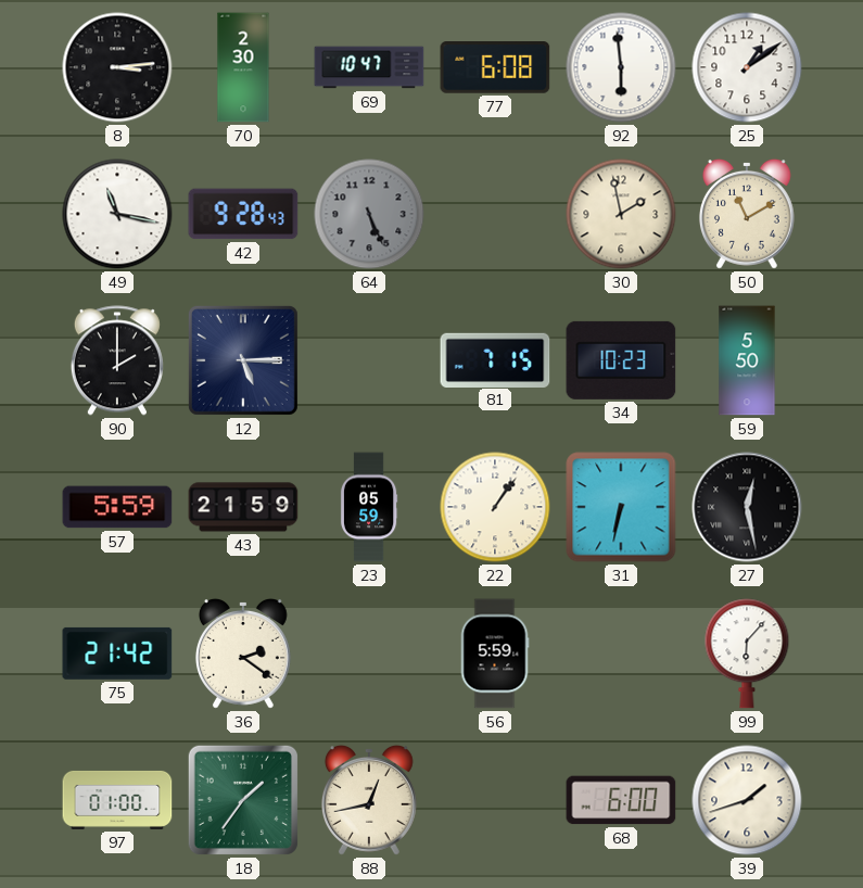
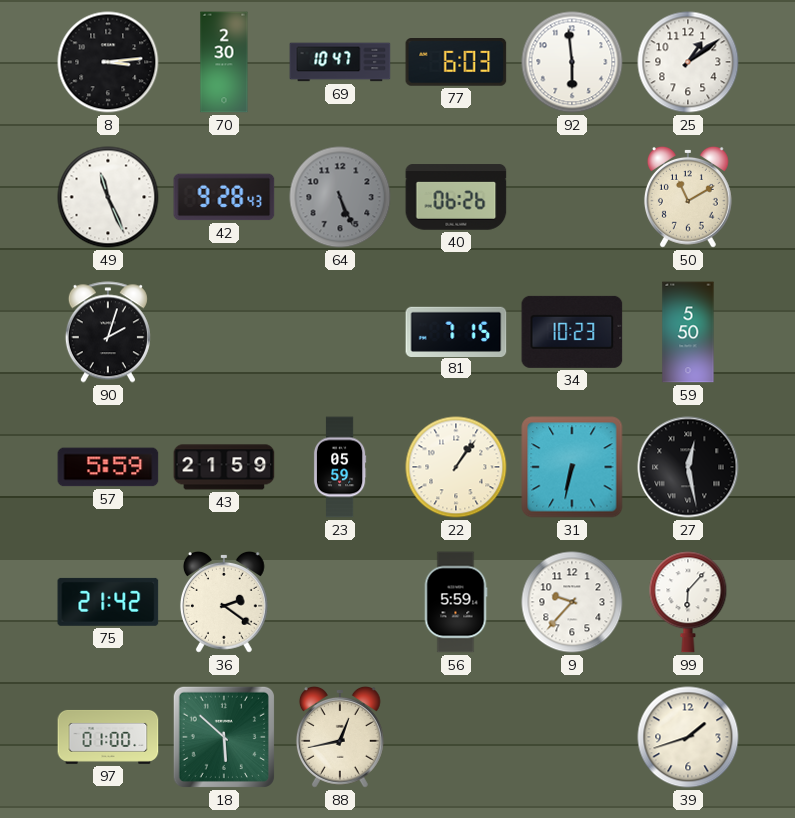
77: 6:08 -> 6:03
49: 11:17 -> 11:26
40: none -> 06:26
30: 1:58 -> none
90: 2:00 -> 2:03
12: 5:15 -> none
9: none -> 9:37
18: 1:36 -> 5:52
68: 6:00 -> none
